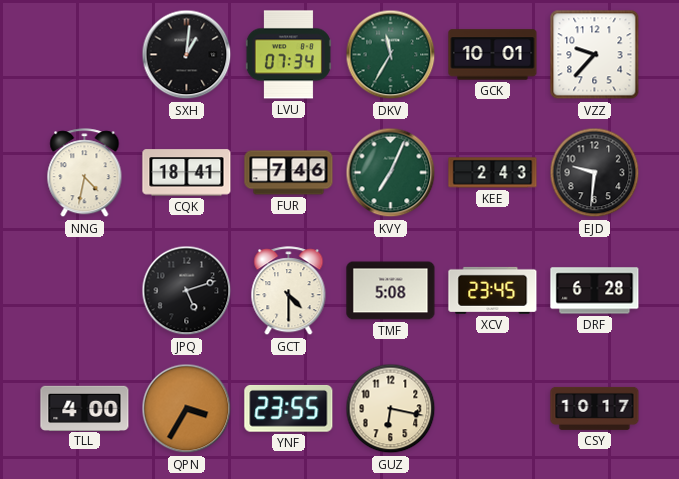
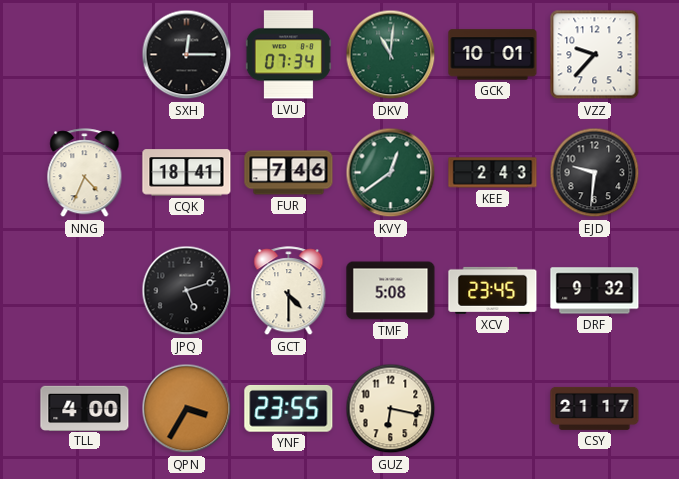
SXH: 1:01 -> 12:15
DKV: 11:35 -> 11:01
NNG: 4:32 -> 4:34
KVY: 7:04 -> 12:39
DRF: 6:28 -> 9:32
CSY: 10:17 -> 21:17
